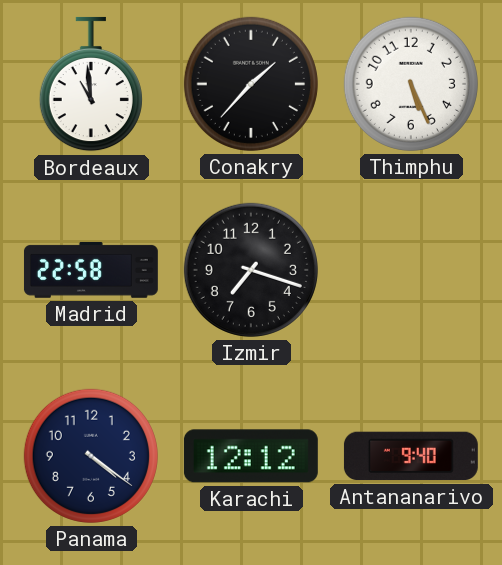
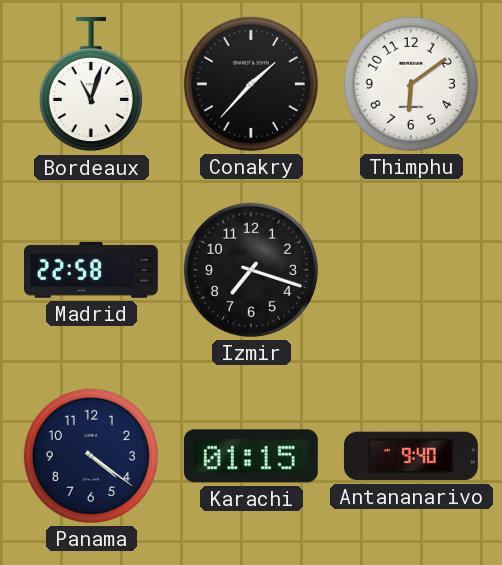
Bordeaux: 10:59 -> 11:03
Thimphu: 5:26 -> 6:09
Karachi: 12:12 -> 01:15
